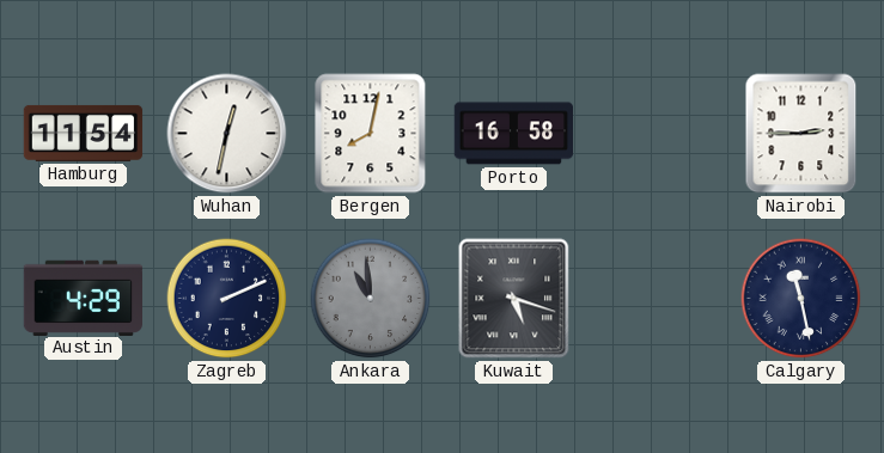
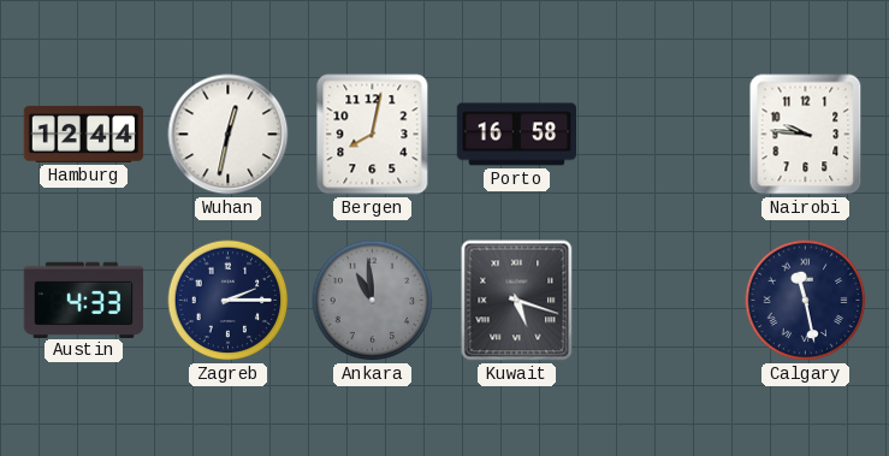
Hamburg: 11:54 -> 12:44
Nairobi: 2:45 -> 9:46
Austin: 4:29 -> 4:33
Zagreb: 2:11 -> 2:15
